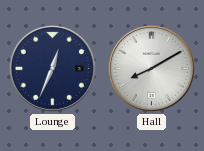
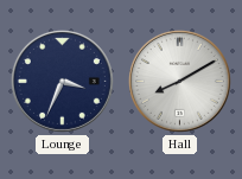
Lounge: 12:34 -> 3:34
